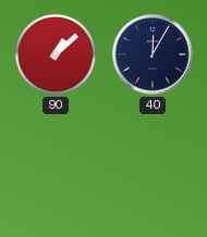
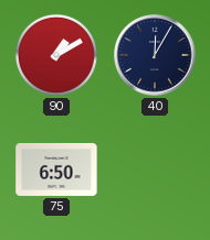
90: 1:08 -> 1:10
75: none -> 6:50
